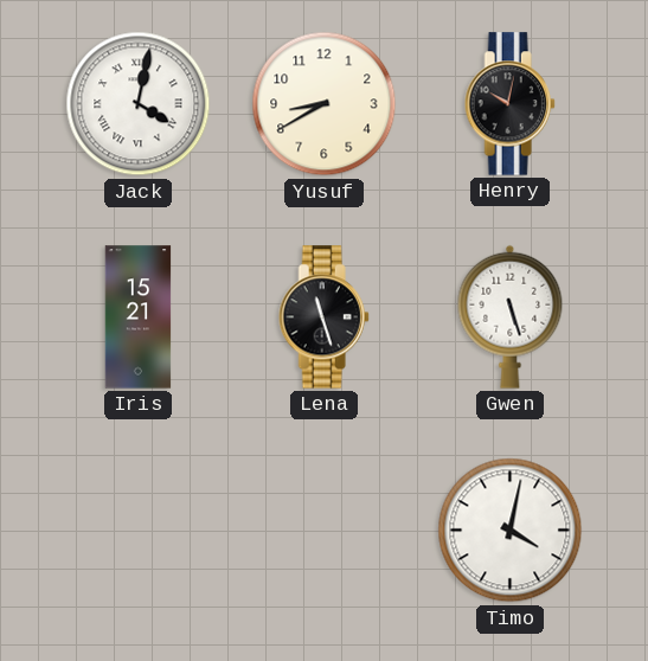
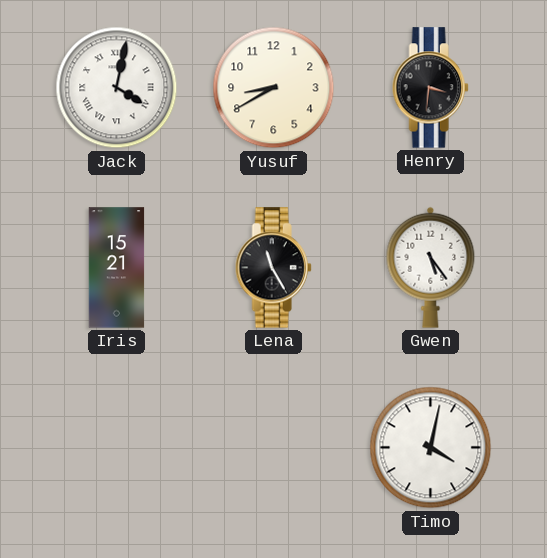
Henry: 10:02 -> 3:31
Lena: 11:27 -> 11:25
Gwen: 5:27 -> 5:24
